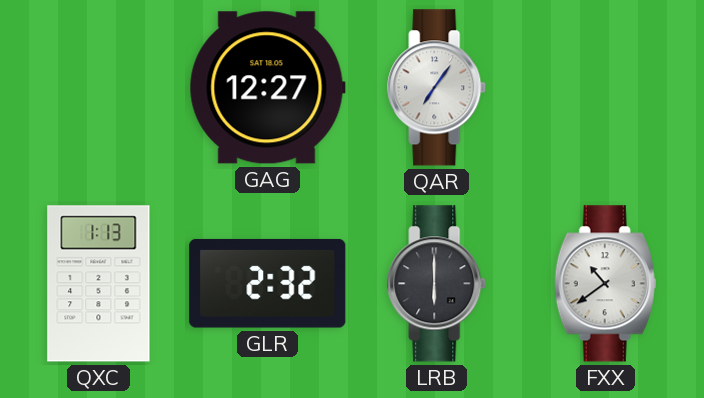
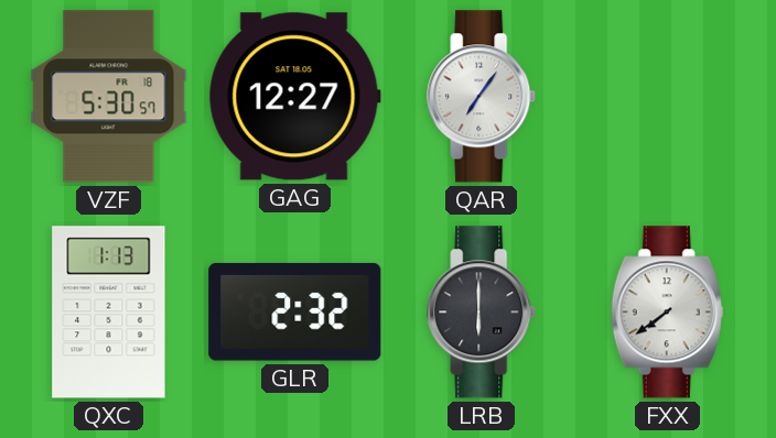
VZF: none -> 5:30
FXX: 10:39 -> 7:39
